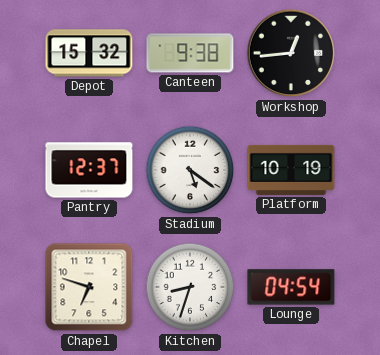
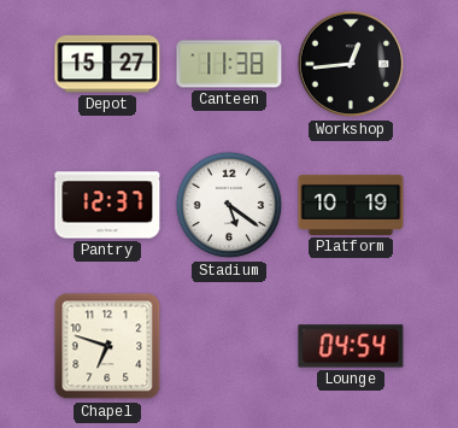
Depot: 15:32 -> 15:27
Canteen: 9:38 -> 11:38
Kitchen: 8:33 -> none
